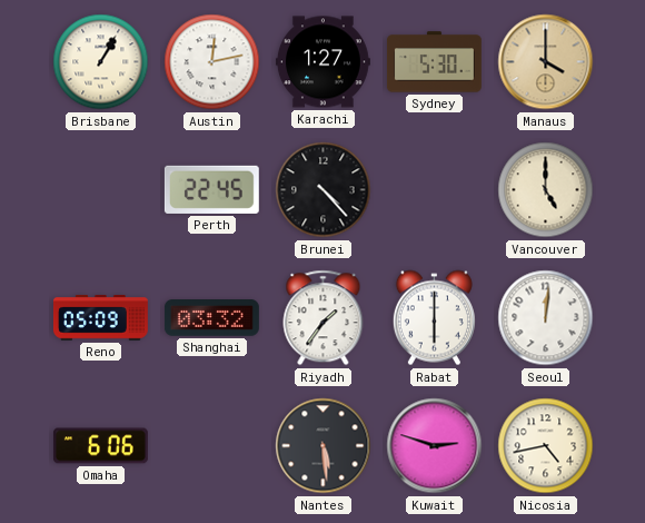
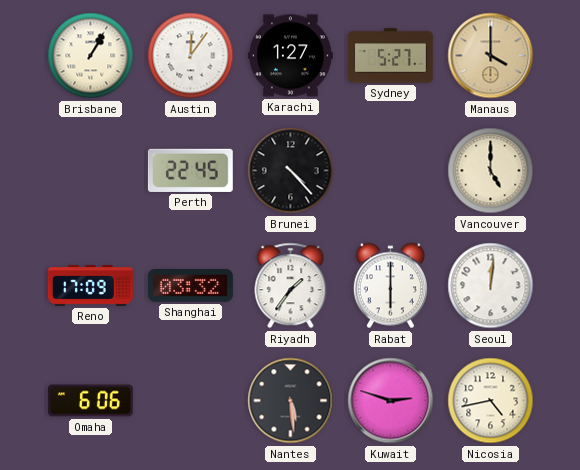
Austin: 12:13 -> 12:06
Sydney: 5:30 -> 5:27
Reno: 05:09 -> 17:09
